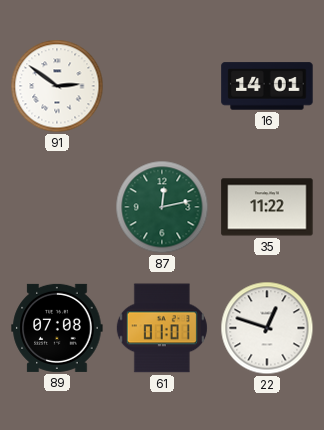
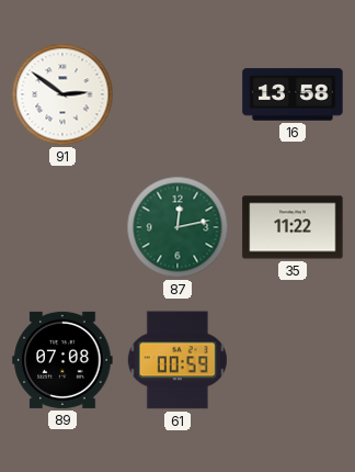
16: 14:01 -> 13:58
61: 01:01 -> 00:59
22: 12:48 -> none
